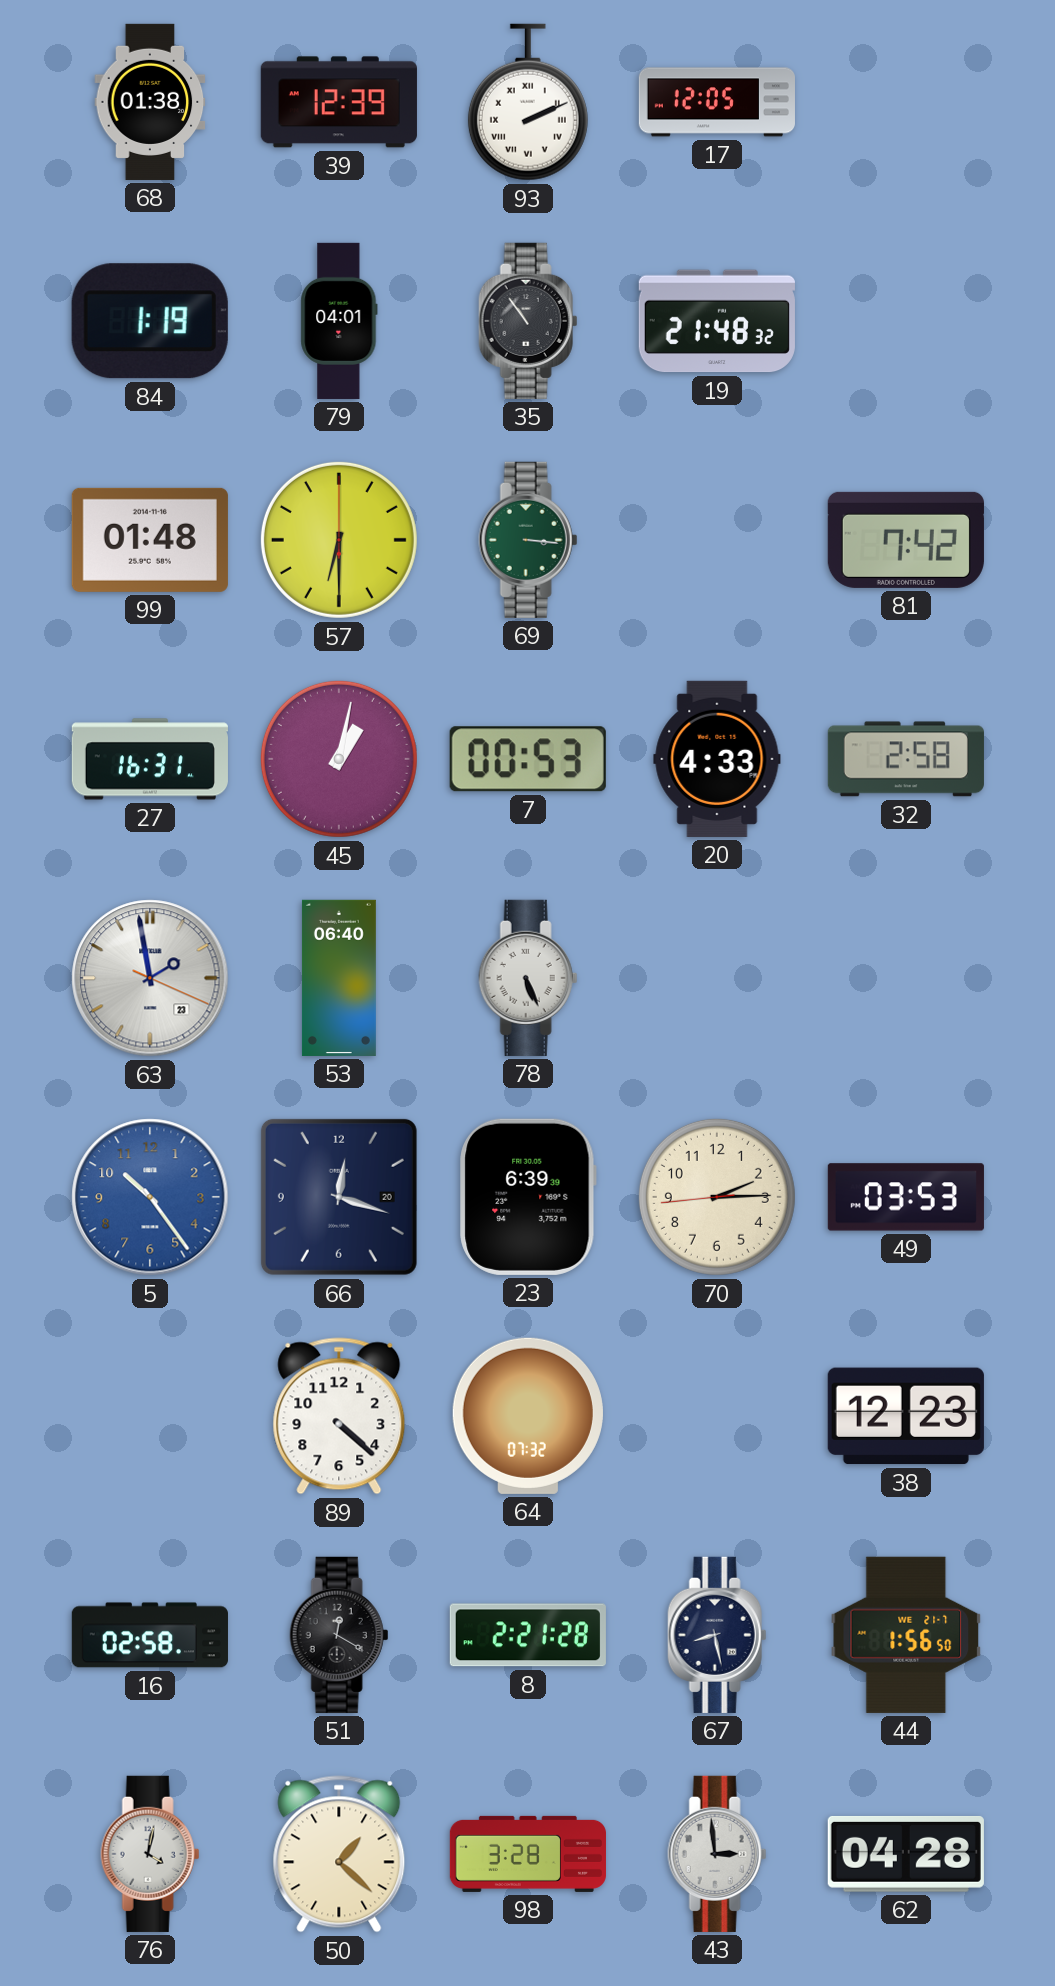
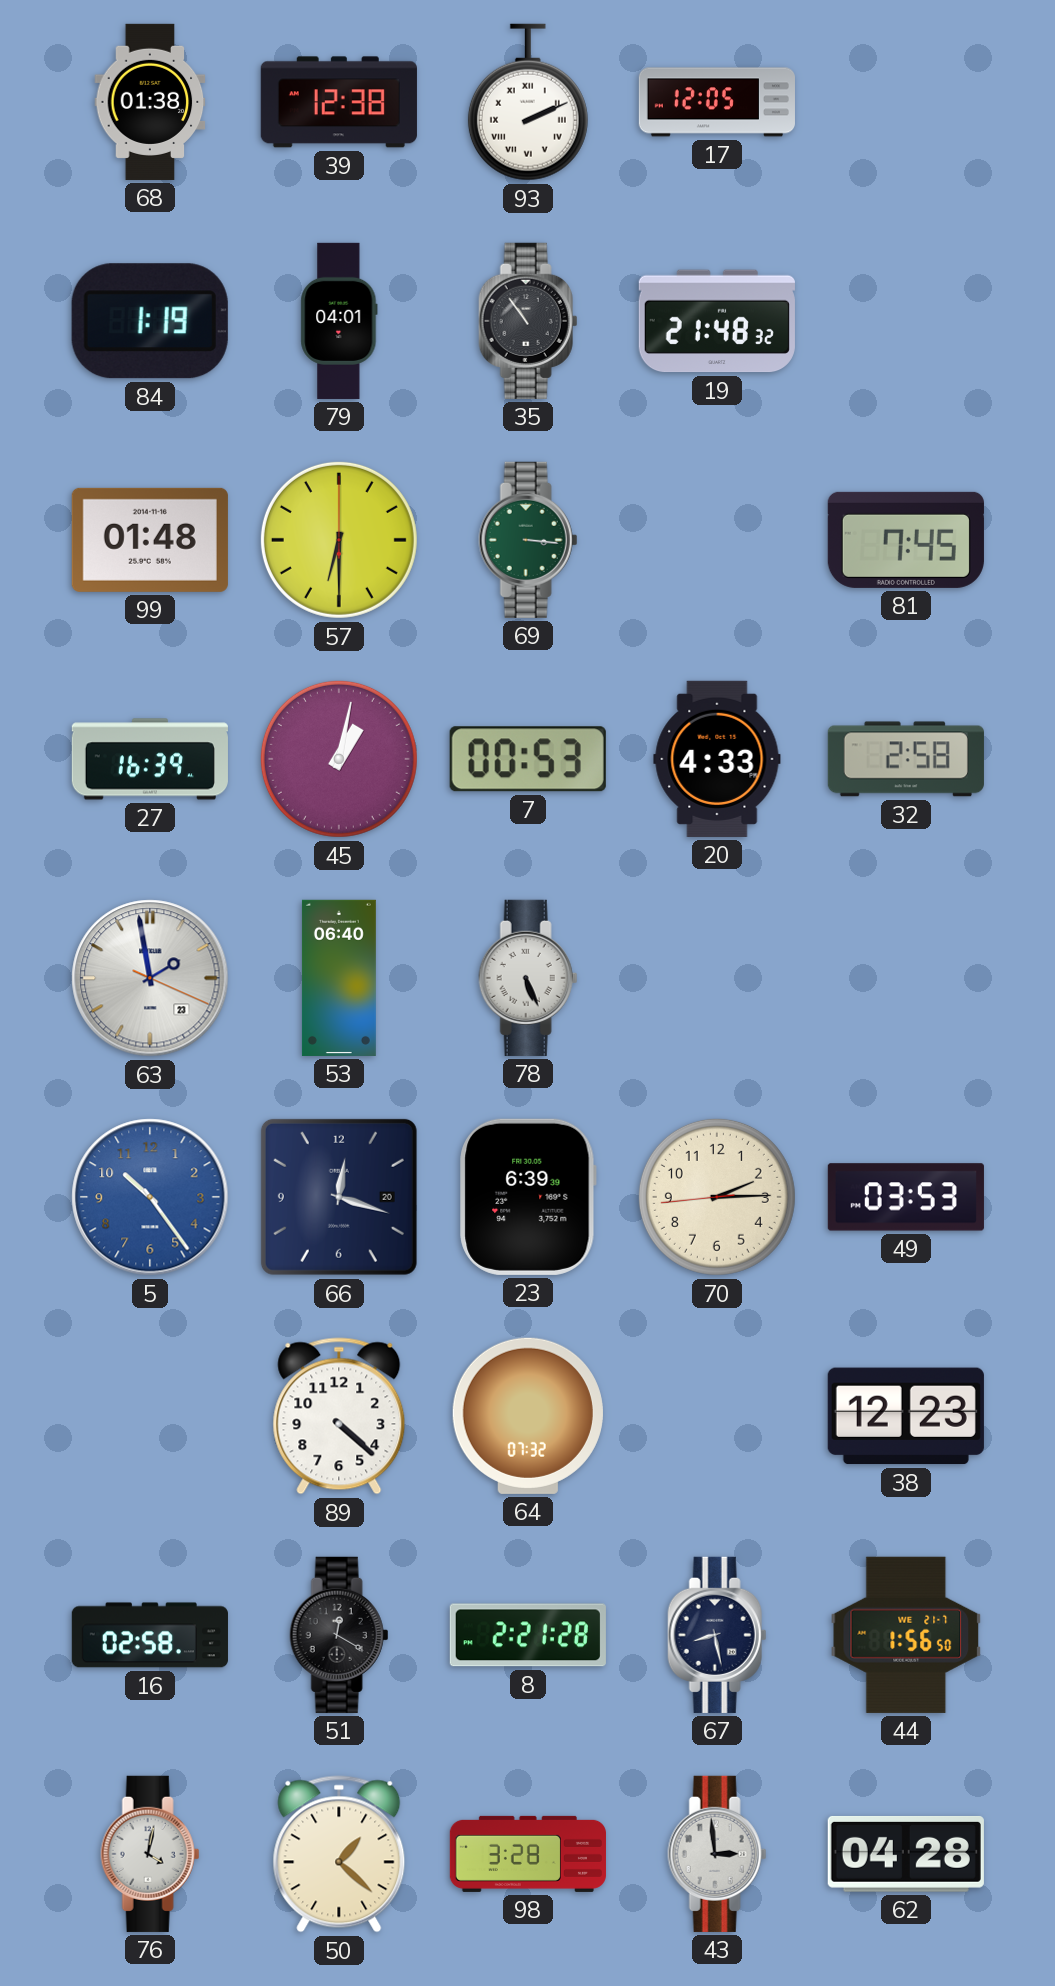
39: 12:39 -> 12:38
81: 7:42 -> 7:45
27: 16:31 -> 16:39
